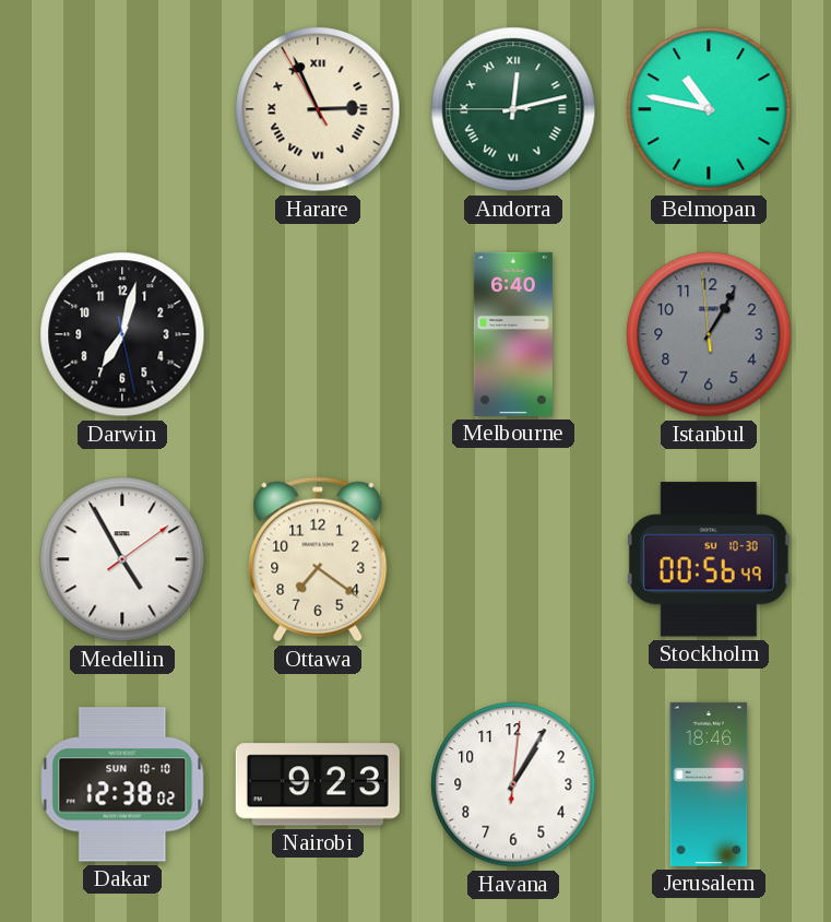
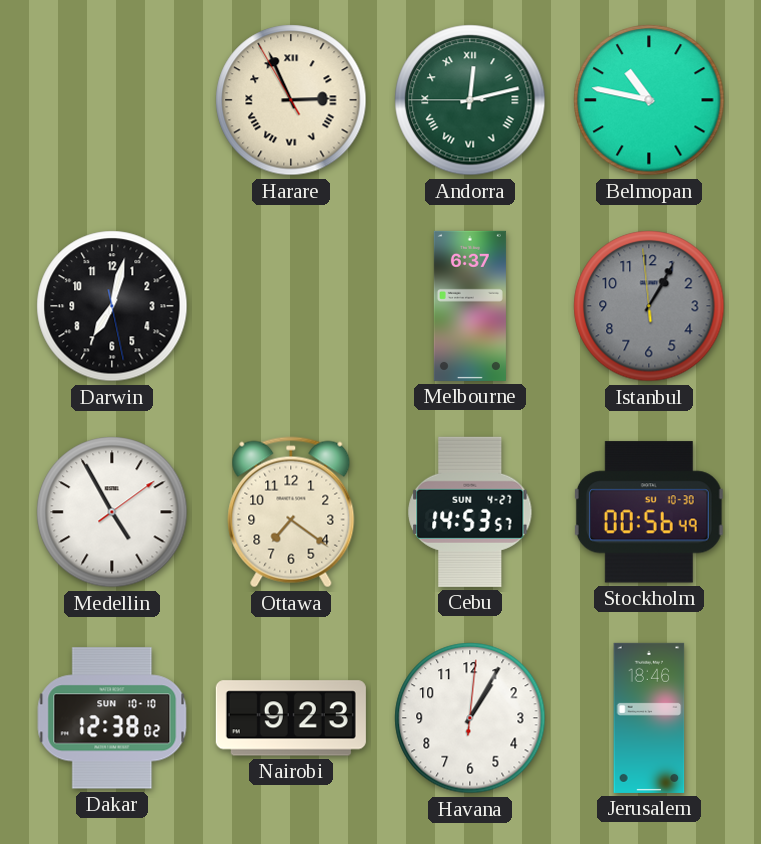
Melbourne: 6:40 -> 6:37
Cebu: none -> 14:53
